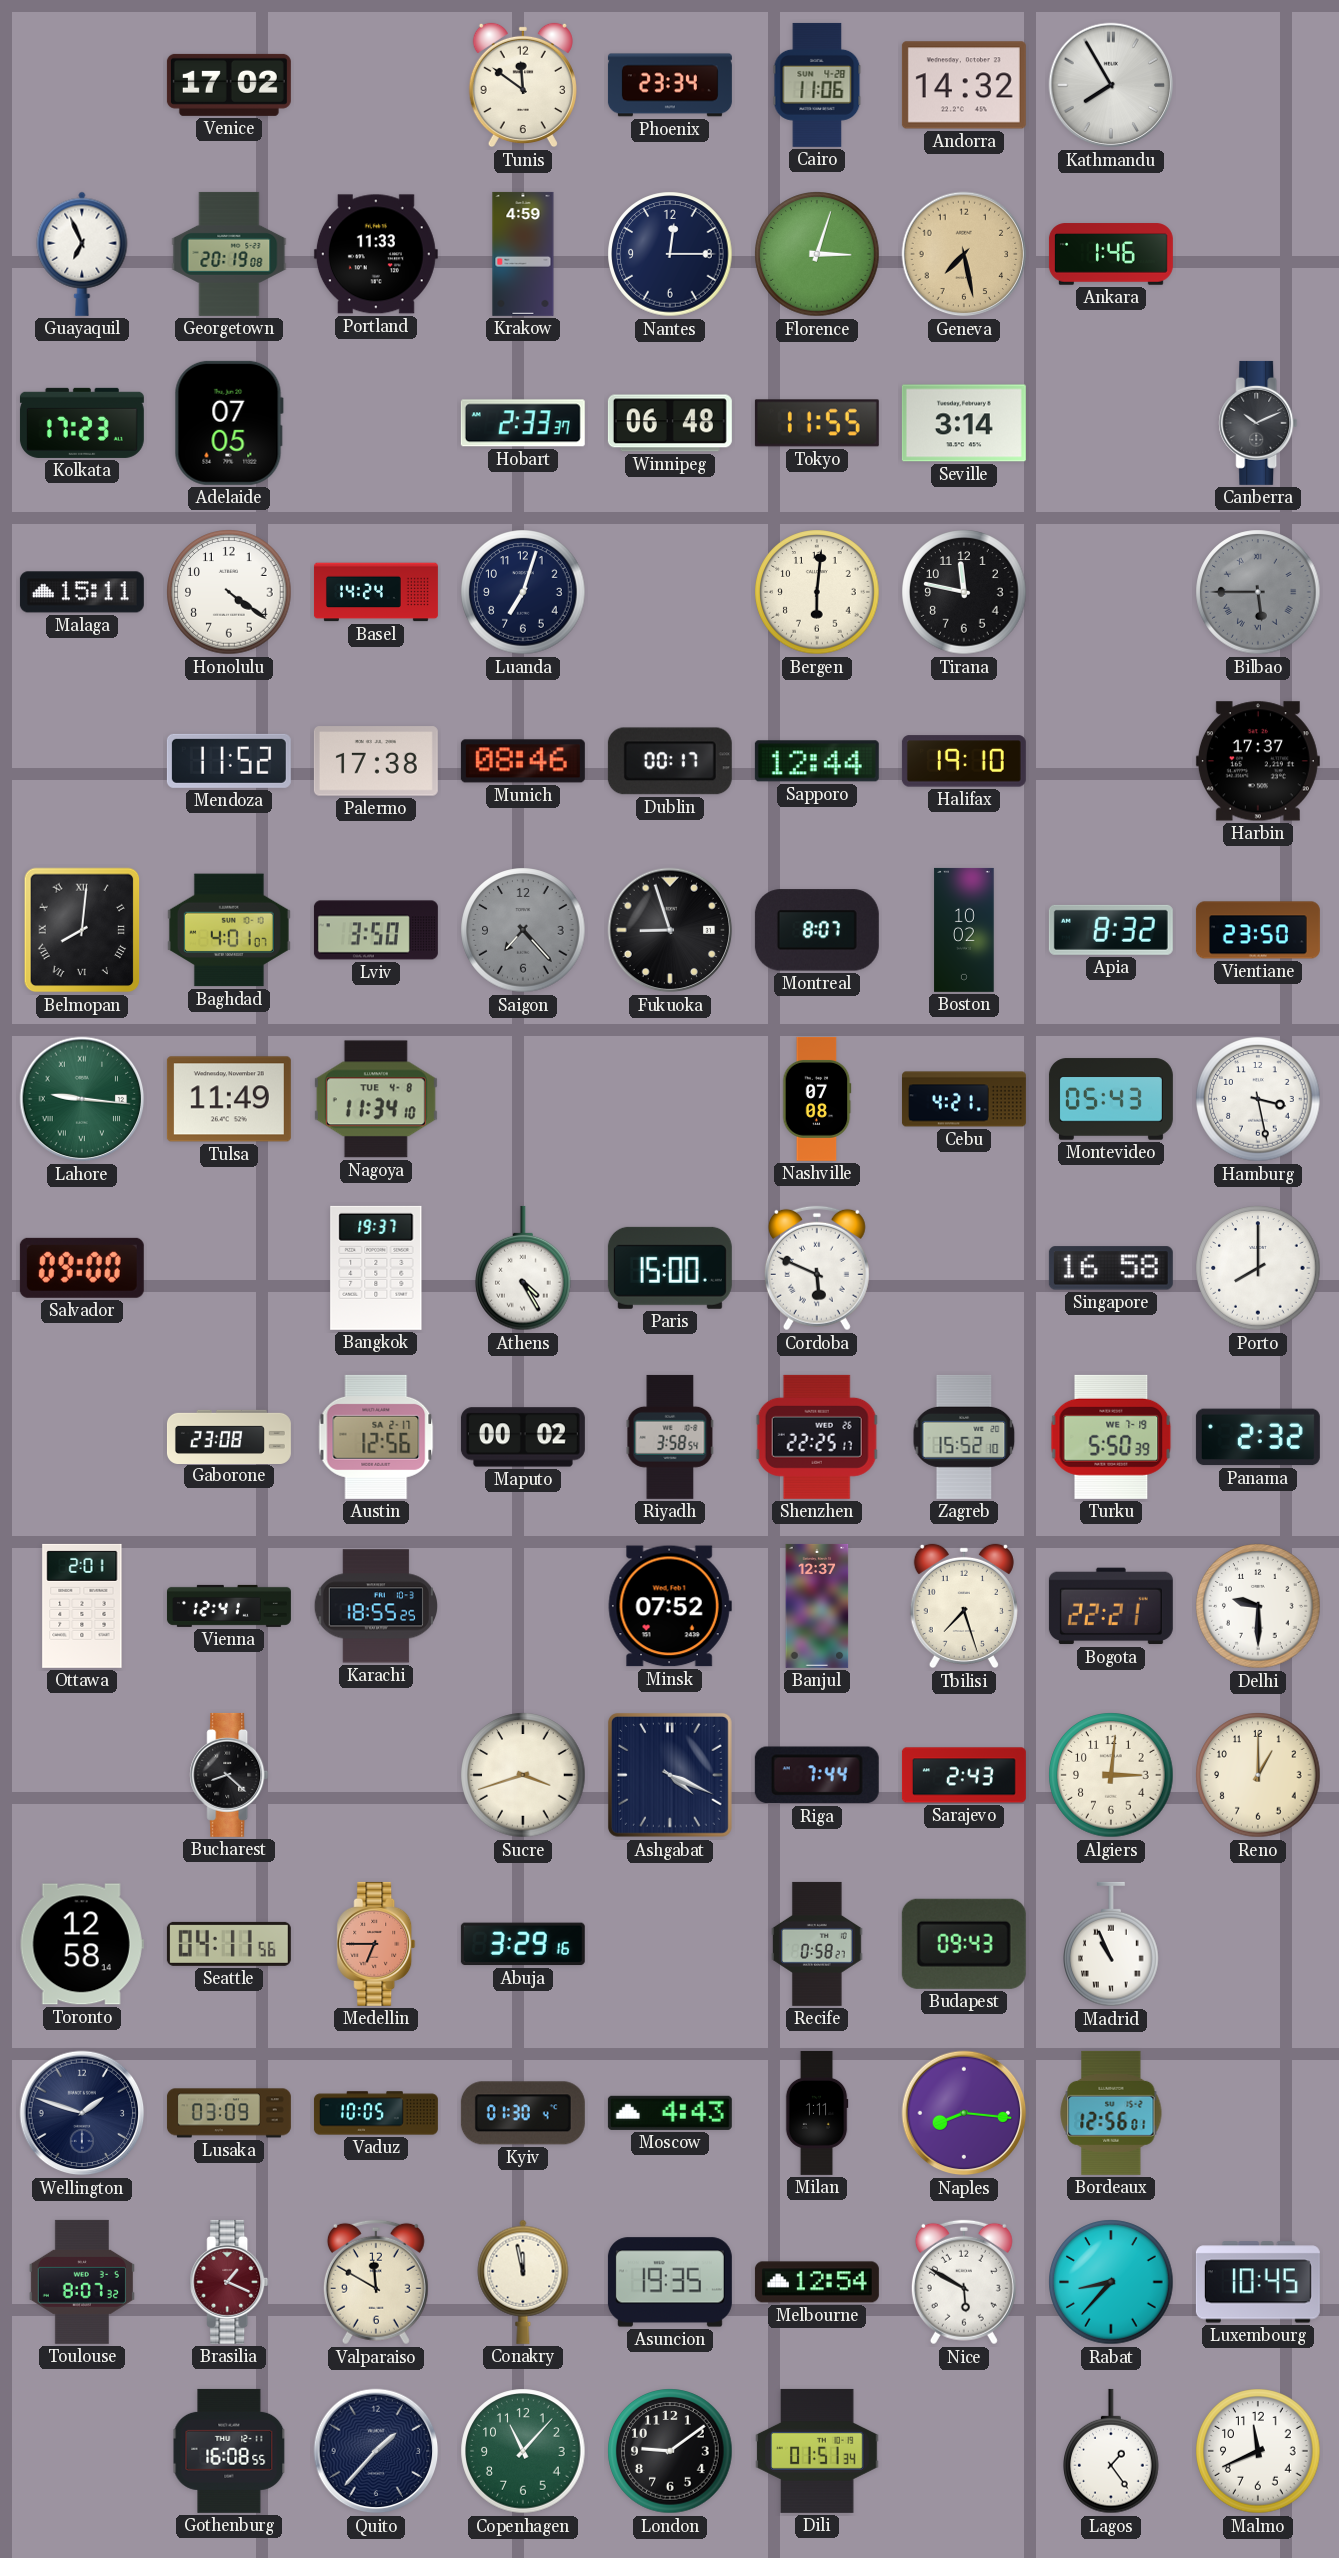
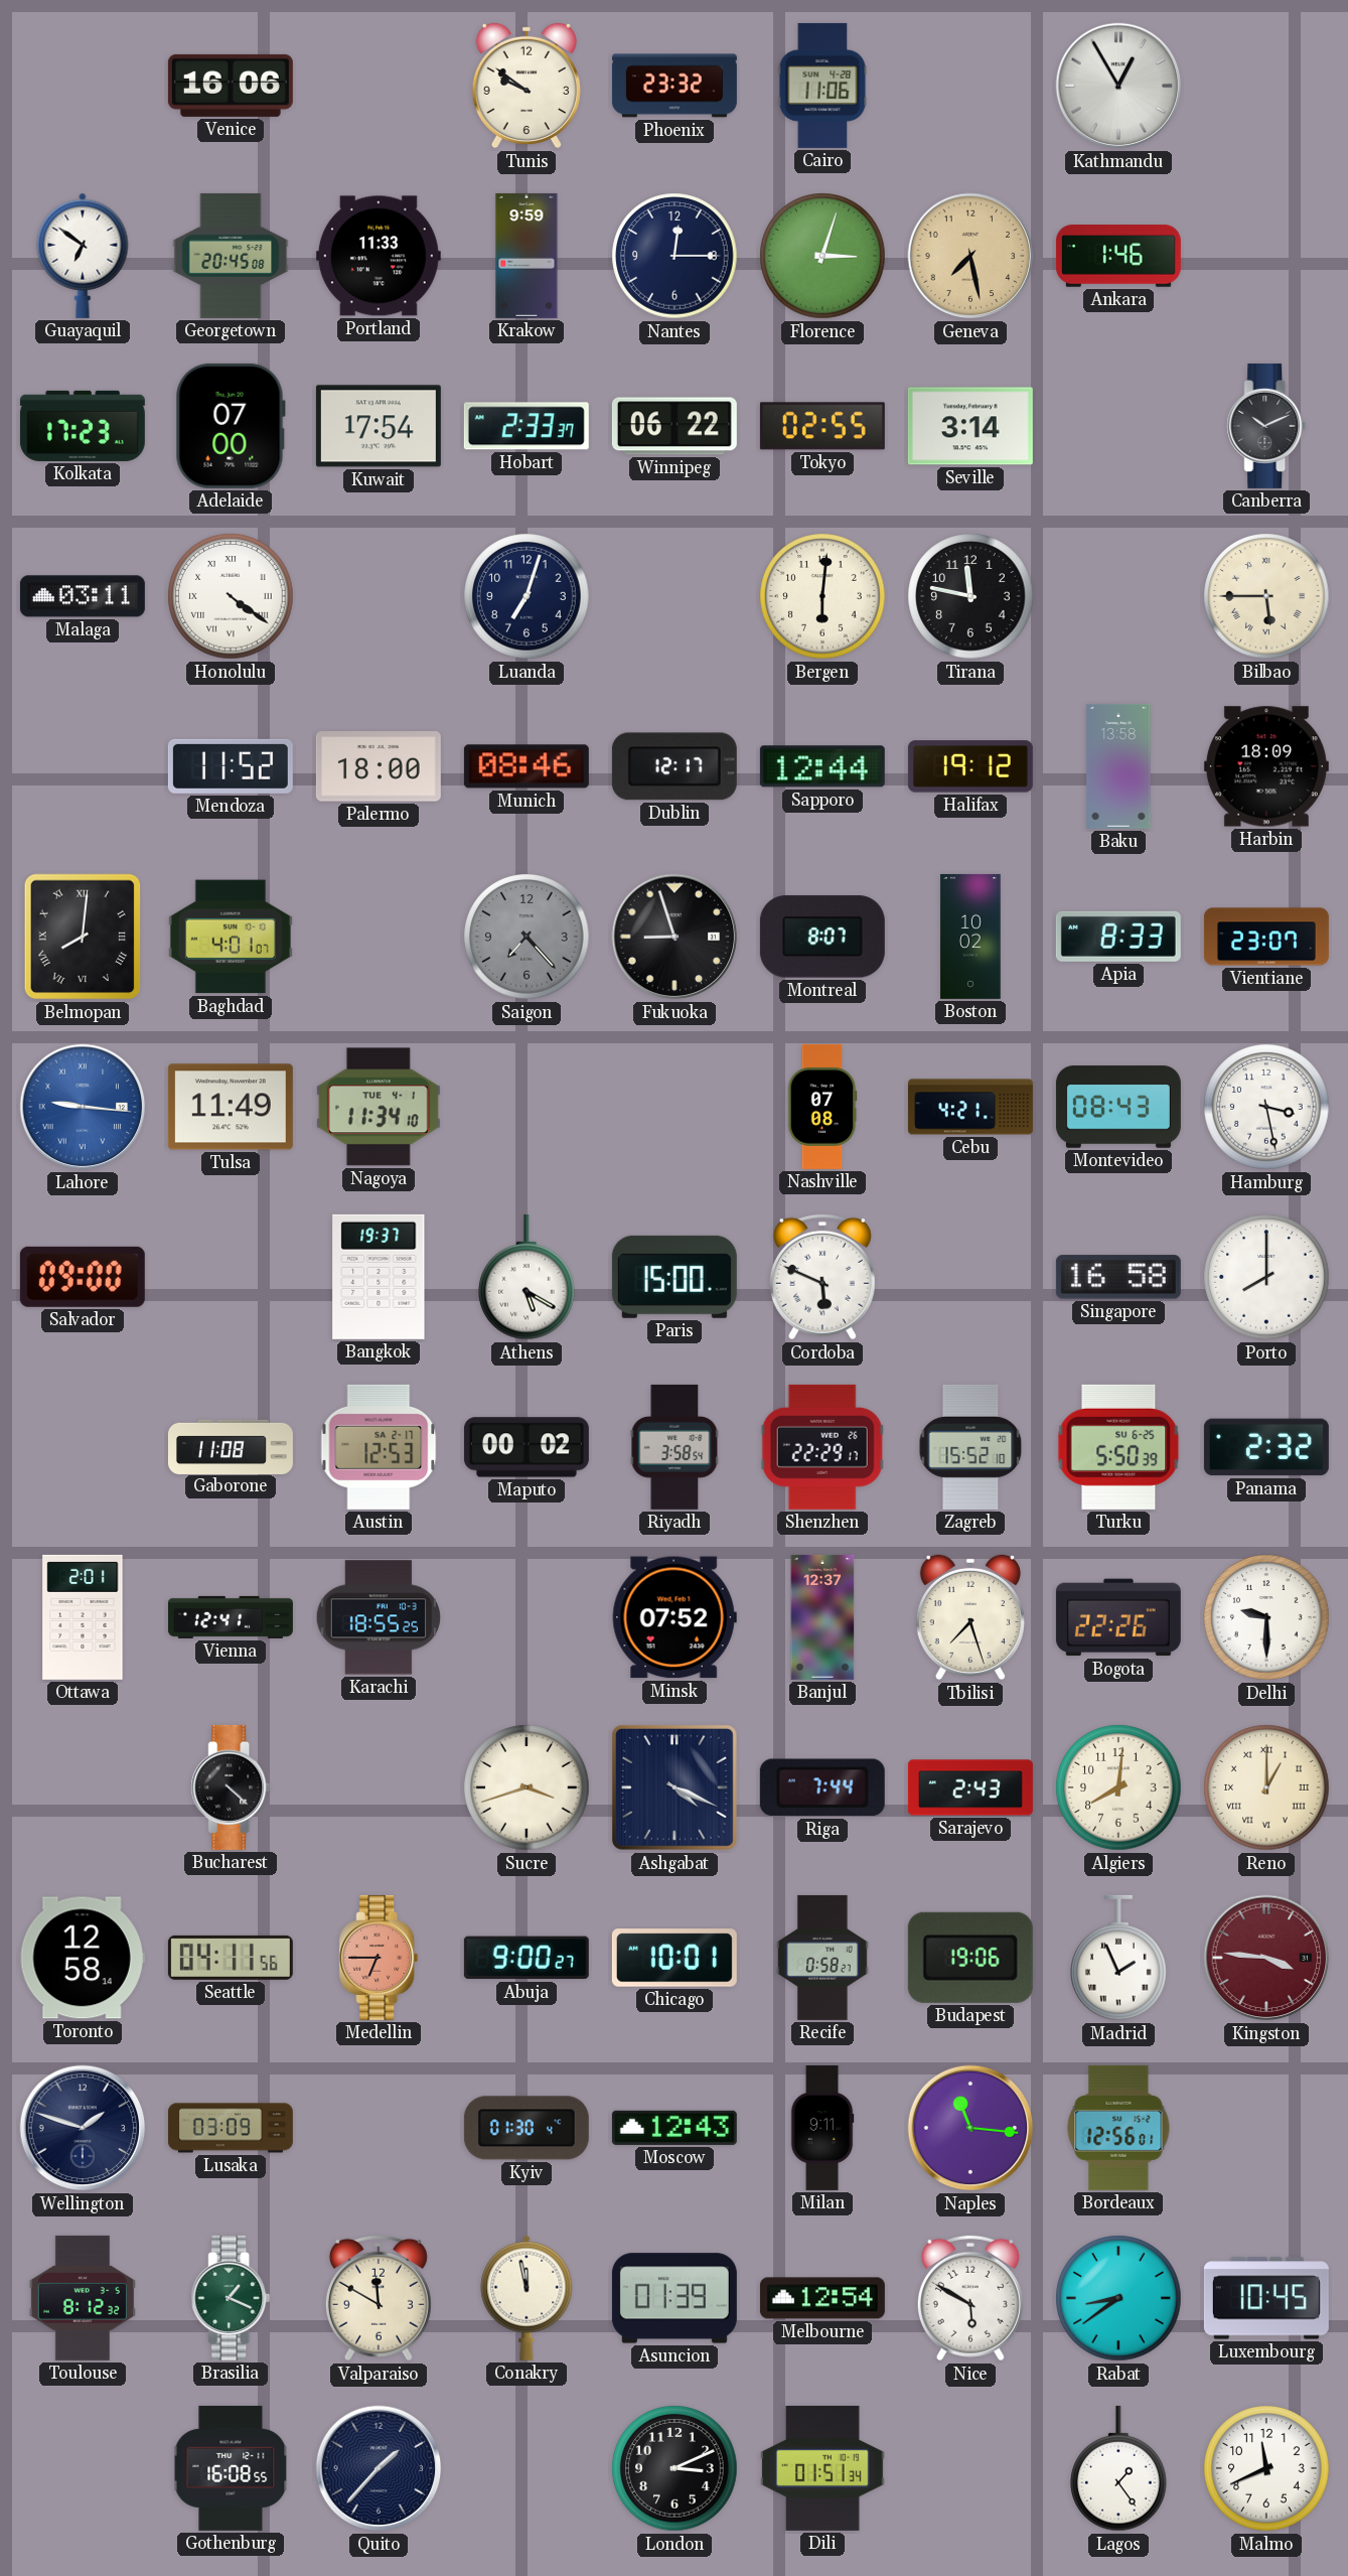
Venice: 17:02 -> 16:06
Tunis: 11:51 -> 9:51
Phoenix: 23:34 -> 23:32
Andorra: 14:32 -> none
Kathmandu: 7:55 -> 12:55
Guayaquil: 6:56 -> 6:51
Georgetown: 20:19 -> 20:45
Krakow: 4:59 -> 9:59
Adelaide: 07:05 -> 07:00
Kuwait: none -> 17:54
Winnipeg: 06:48 -> 06:22
Tokyo: 11:55 -> 02:55
Malaga: 15:11 -> 03:11
Honolulu numerals: Arabic -> Roman
Basel: 14:24 -> none
Bilbao dial: grey -> cream
Palermo: 17:38 -> 18:00
Dublin: 00:17 -> 12:17
Halifax: 19:10 -> 19:12
Baku: none -> 13:58
Harbin: 17:37 -> 18:09
Lviv: 3:50 -> none
Apia: 8:32 -> 8:33
Vientiane: 23:50 -> 23:07
Lahore dial: green -> blue
Nagoya date: TUE 4-8 -> TUE 4-1
Montevideo: 05:43 -> 08:43
Athens: 4:25 -> 5:20
Gaborone: 23:08 -> 11:08
Austin: 12:56 -> 12:53
Shenzhen: 22:25 -> 22:29
Turku date: WE 7-19 -> SU 6-25
Bogota: 22:21 -> 22:26
Bucharest: 8:22 -> 4:22
Algiers: 3:01 -> 8:01
Reno numerals: Arabic -> Roman
Abuja: 3:29 -> 9:00
Chicago: none -> 10:01
Budapest: 09:43 -> 19:06
Madrid: 10:56 -> 1:56
Kingston: none -> 3:46
Vaduz: 10:05 -> none
Moscow: 4:43 -> 12:43
Milan: 1:11 -> 9:11
Naples: 8:16 -> 11:16
Toulouse: 8:07 -> 8:12
Brasilia dial: burgundy -> green
Asuncion: 19:35 -> 01:39
Rabat: 8:37 -> 8:39
Copenhagen: 11:07 -> none
London: 9:09 -> 3:11
